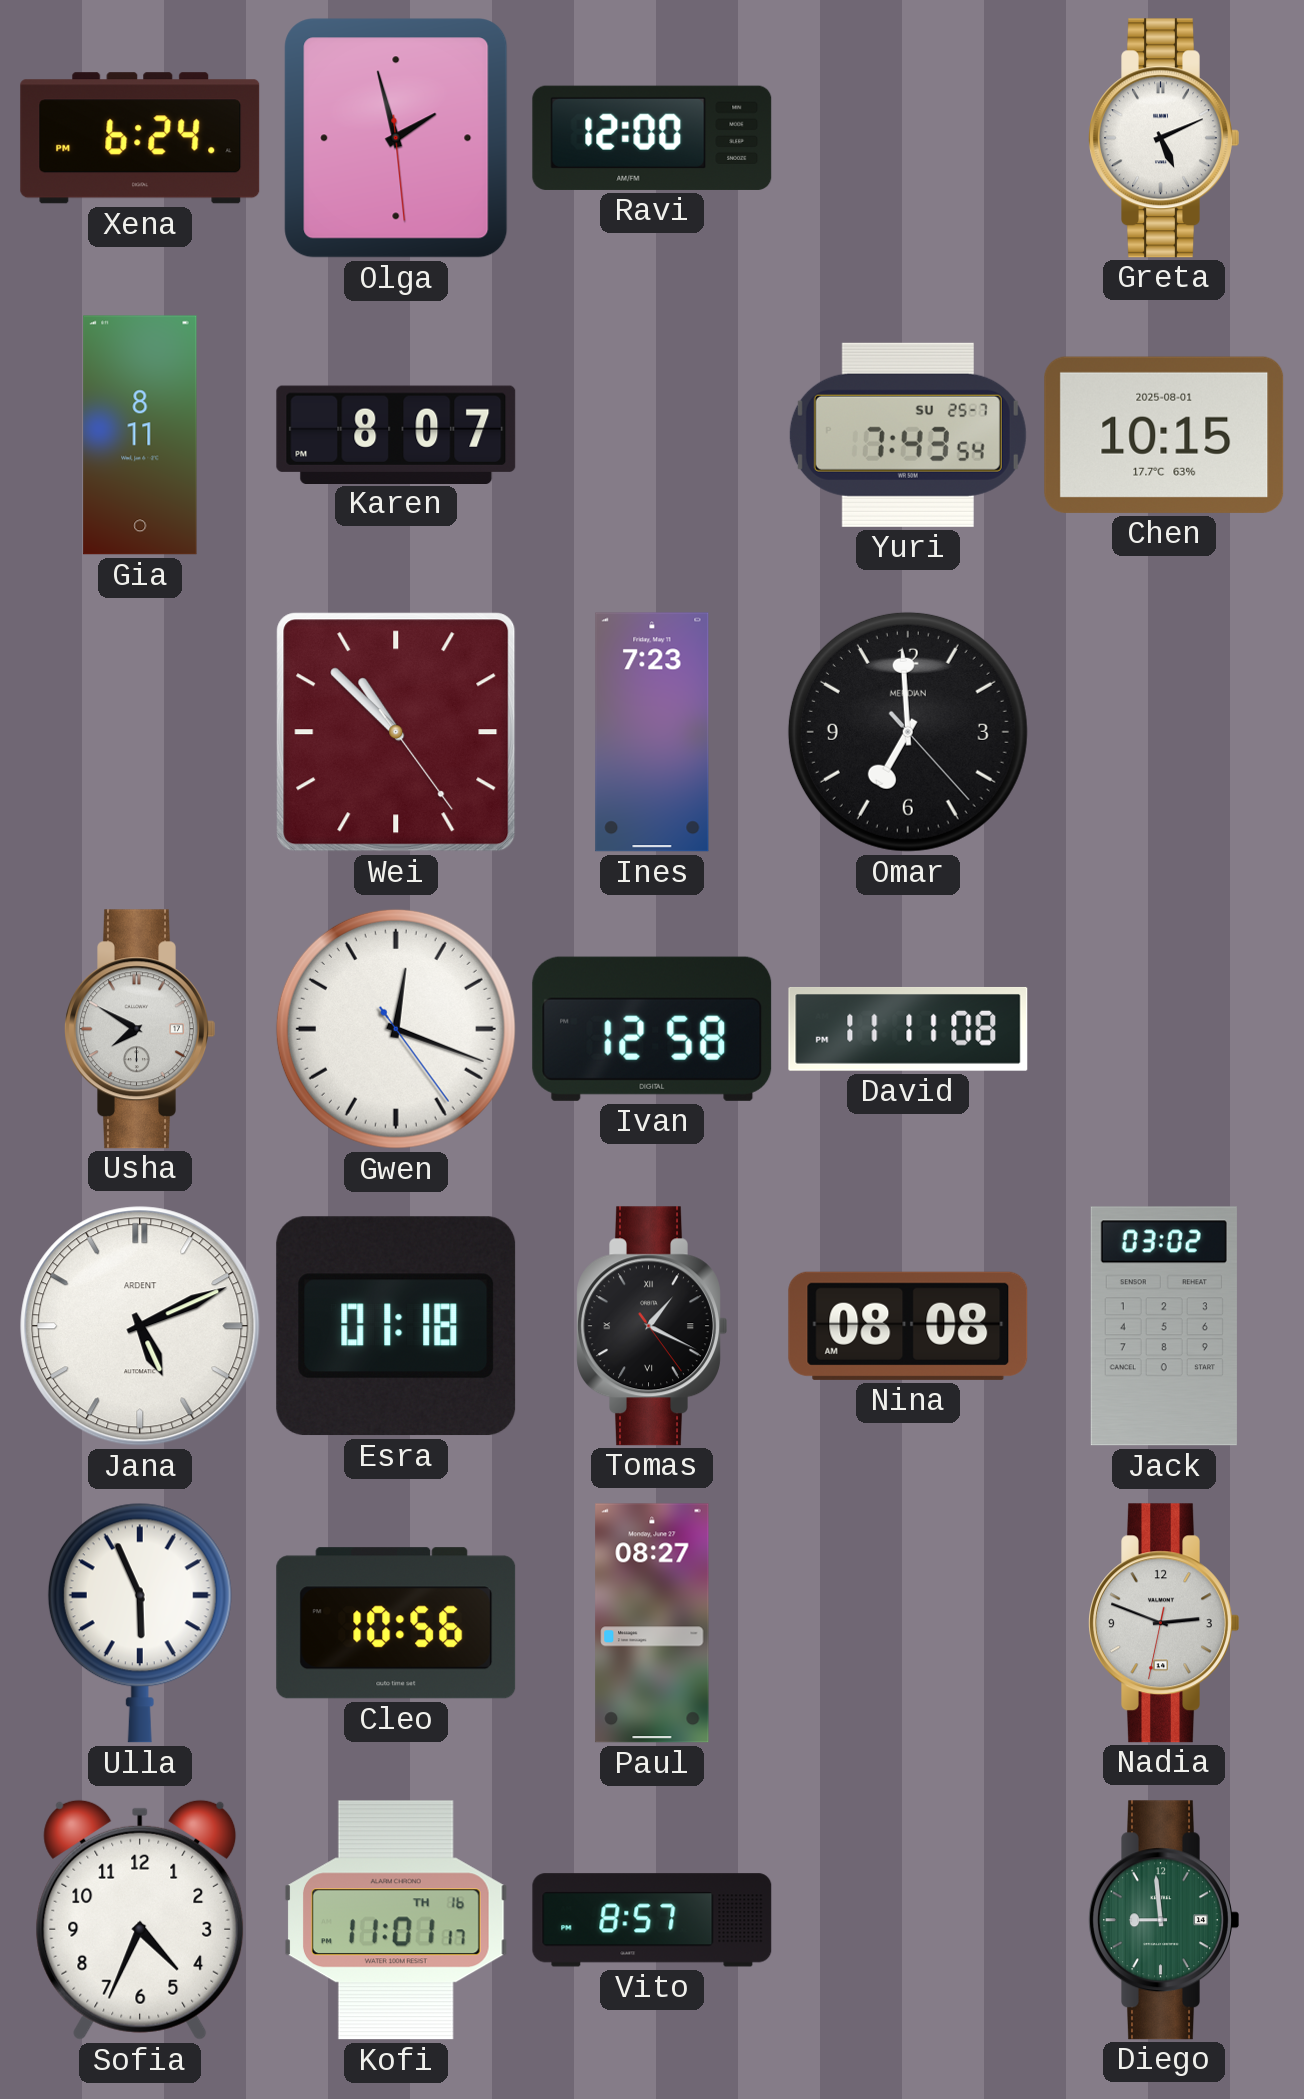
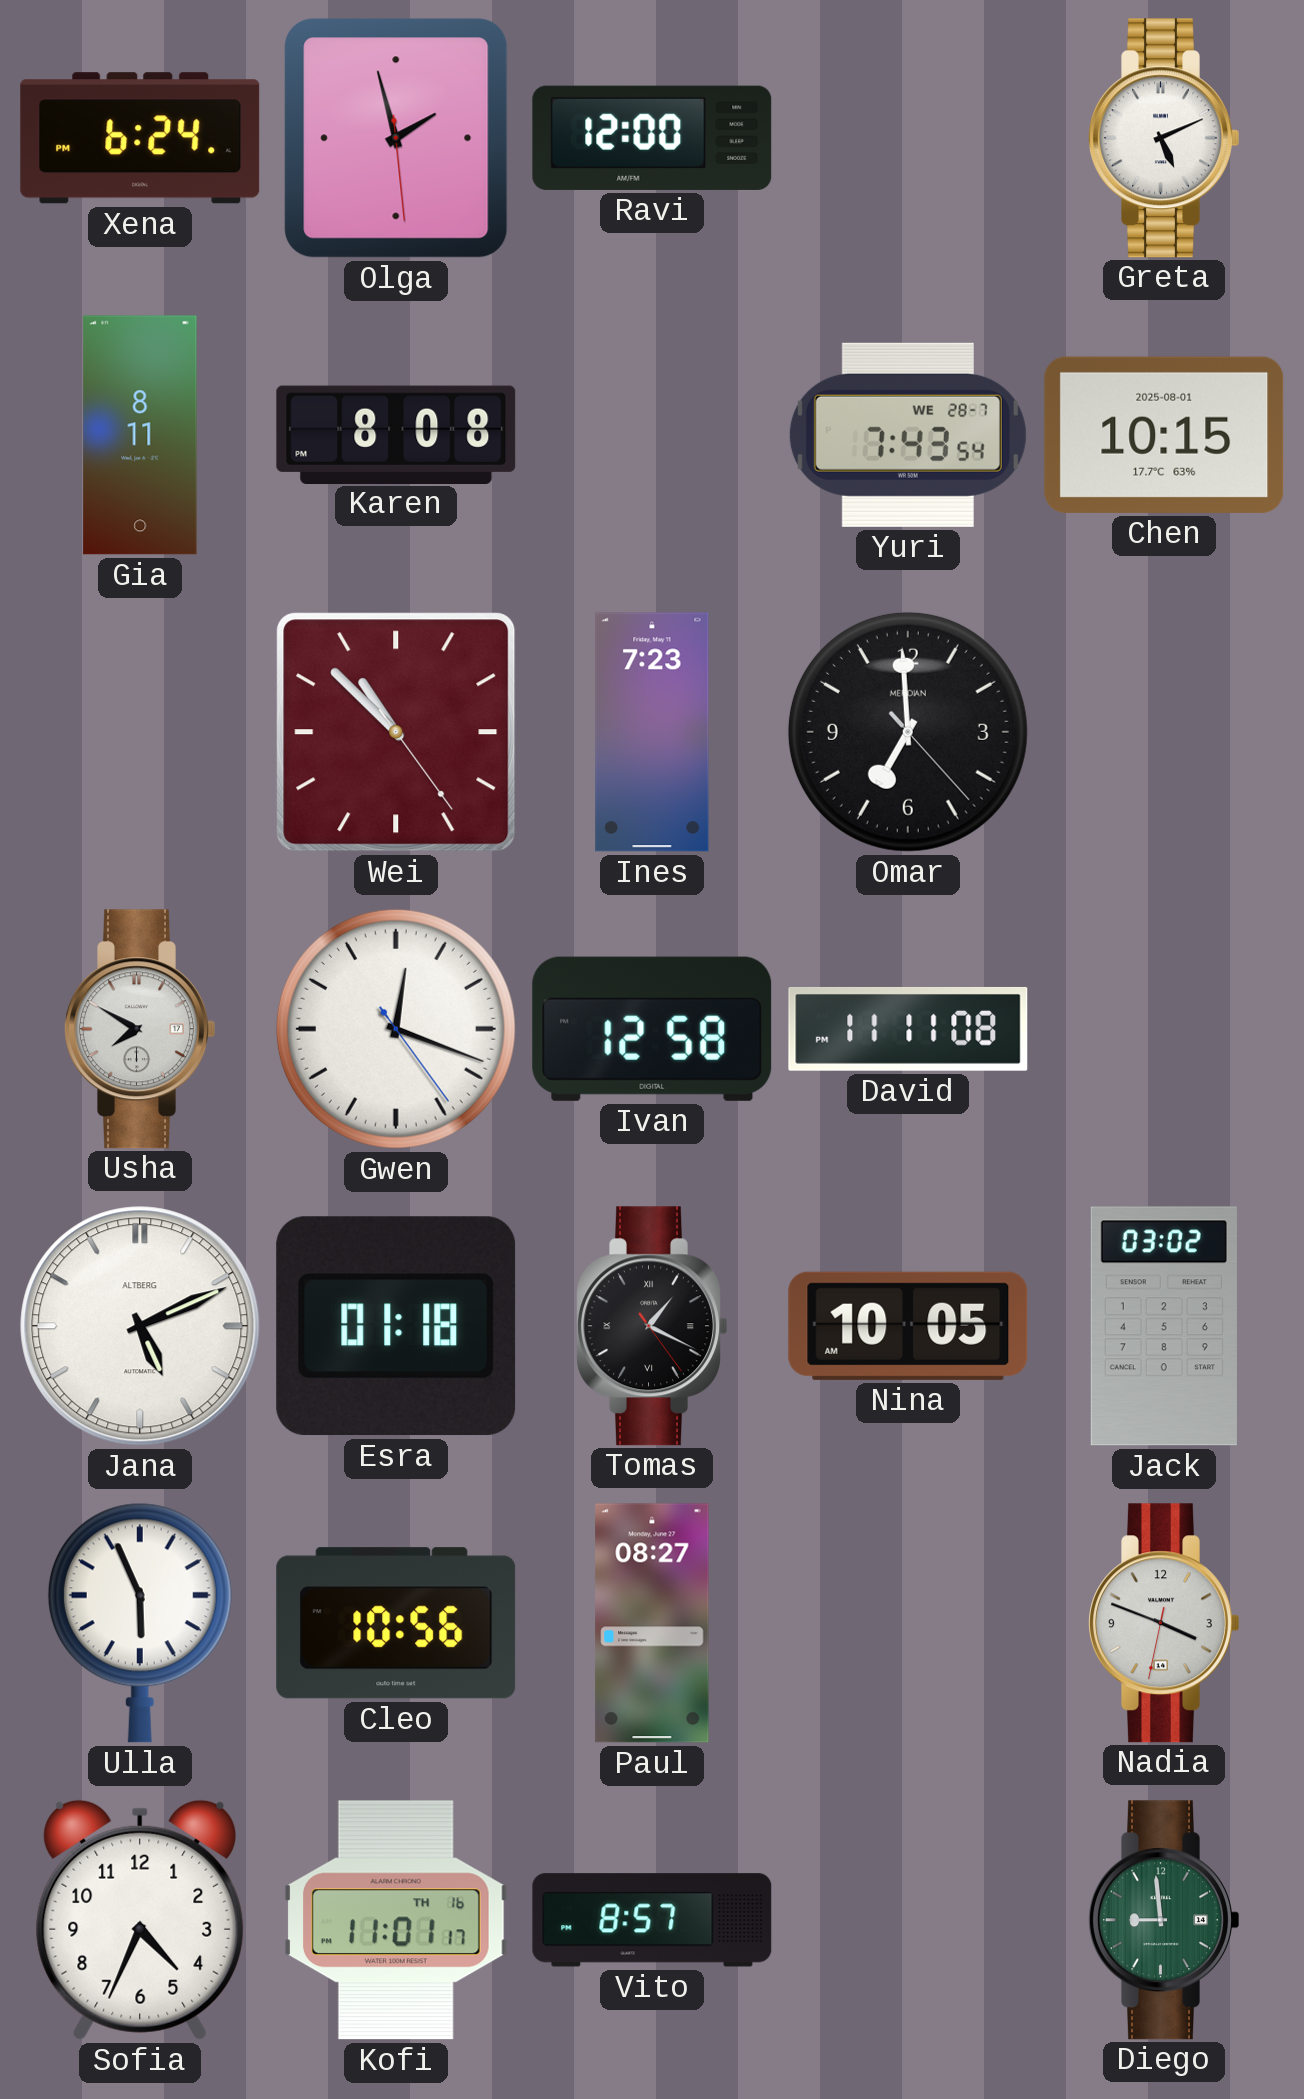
Karen: 8:07 -> 8:08
Yuri date: SU 25-7 -> WE 28-7
Jana brand: ARDENT -> ALTBERG
Nina: 08:08 -> 10:05
Nadia: 2:48 -> 3:48
